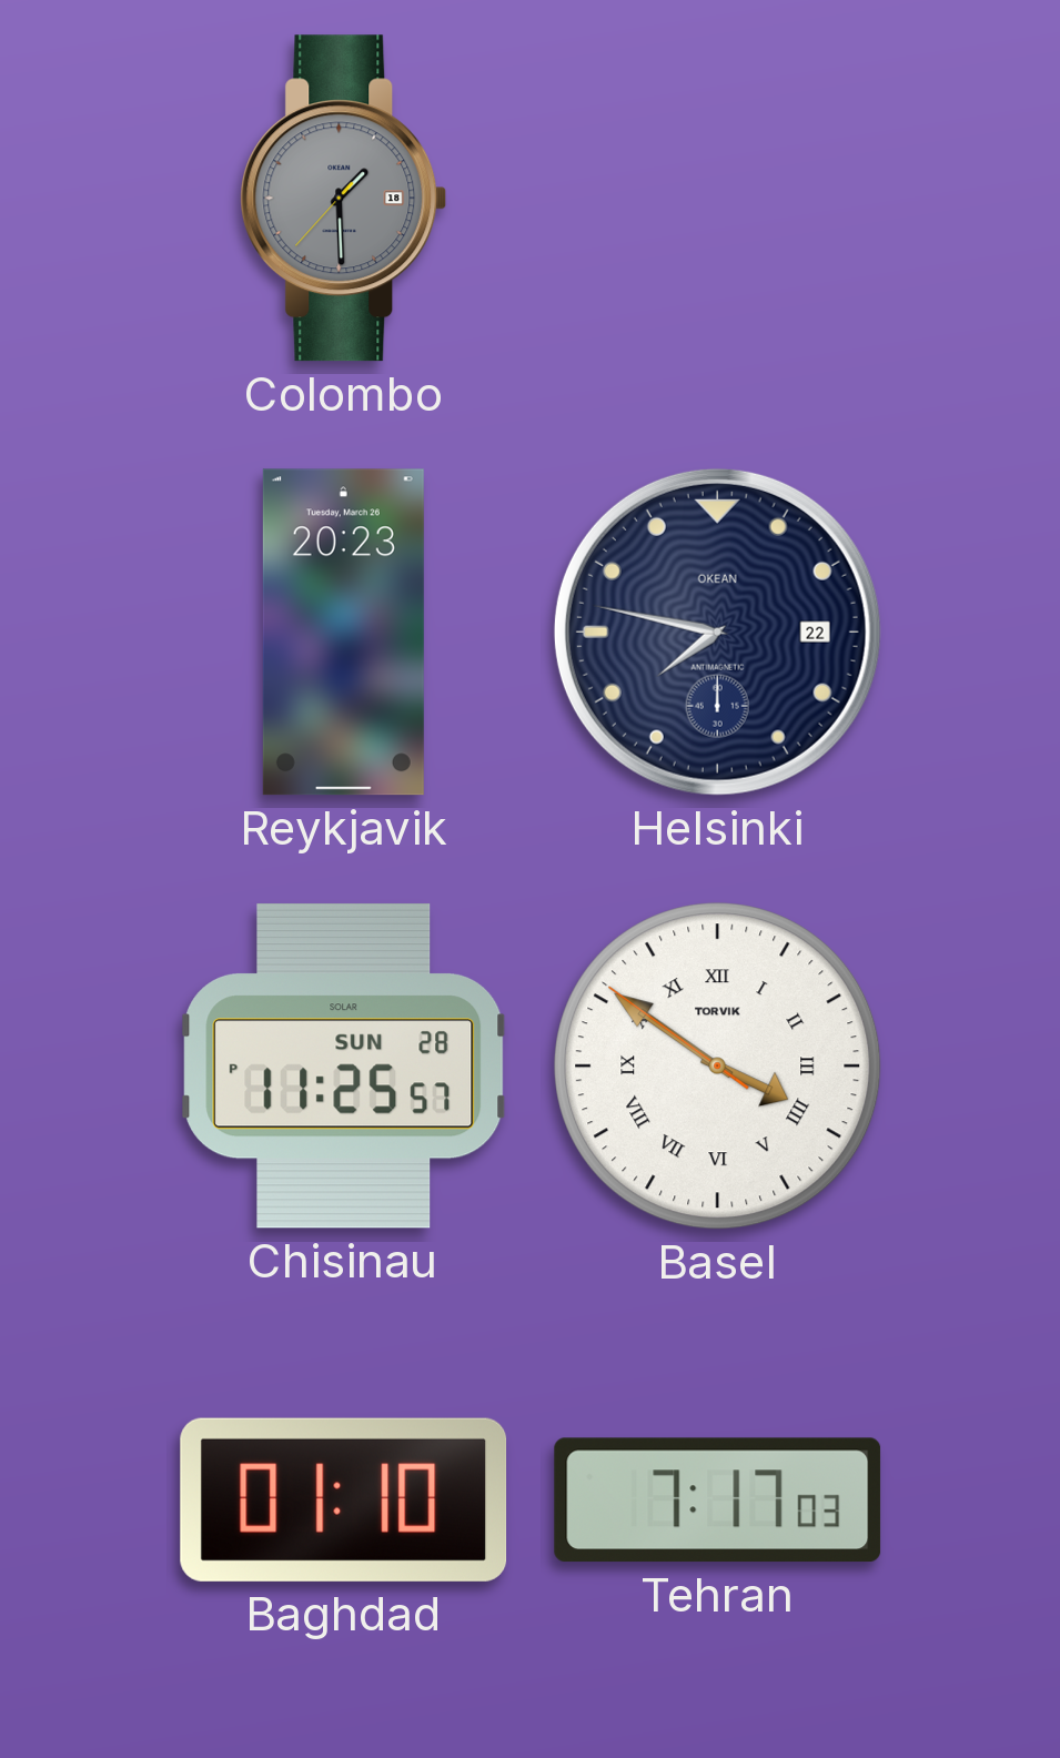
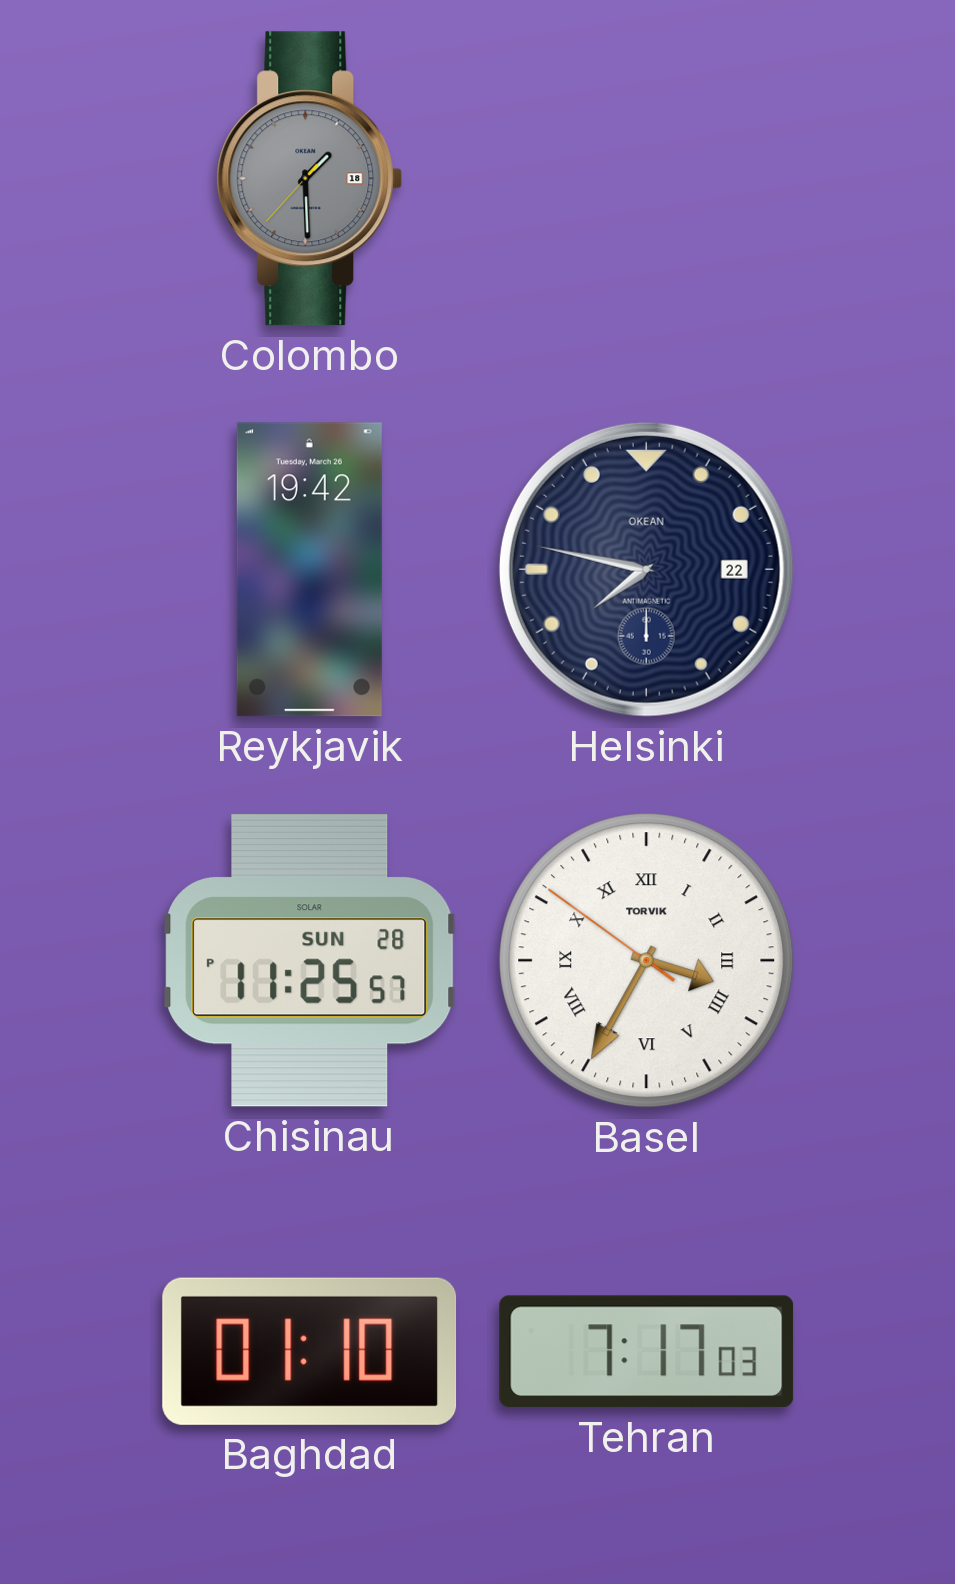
Reykjavik: 20:23 -> 19:42
Basel: 3:50 -> 3:34
